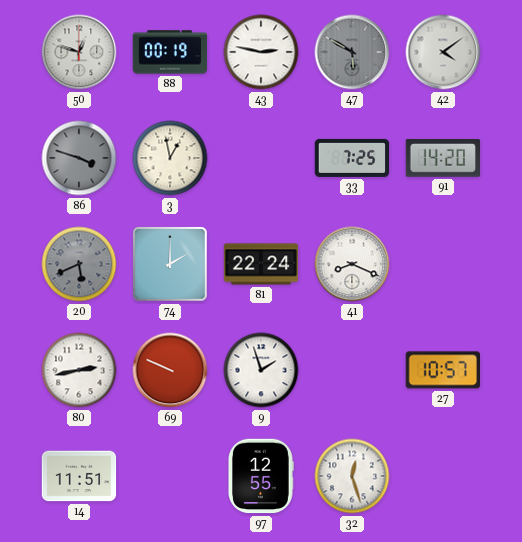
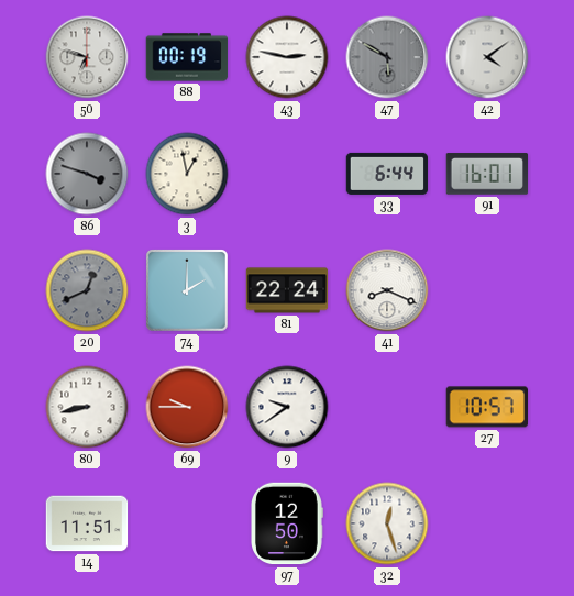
50: 12:48 -> 6:48
33: 7:25 -> 6:44
91: 14:20 -> 16:01
20: 5:41 -> 12:41
80: 2:43 -> 8:43
69: 9:49 -> 9:45
9: 1:57 -> 9:39
97: 12:55 -> 12:50
